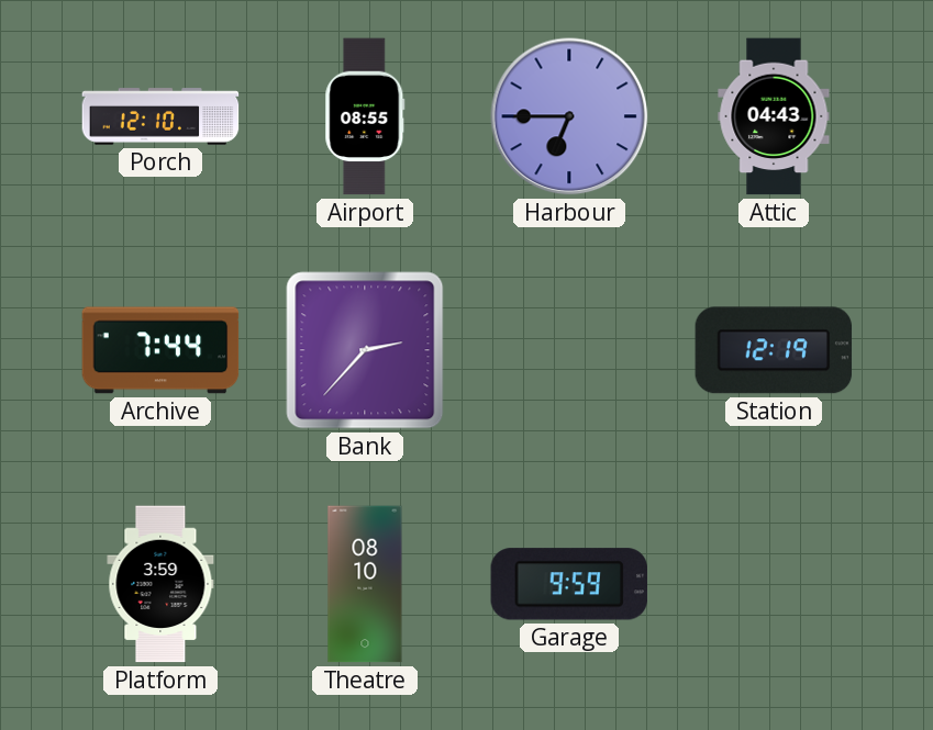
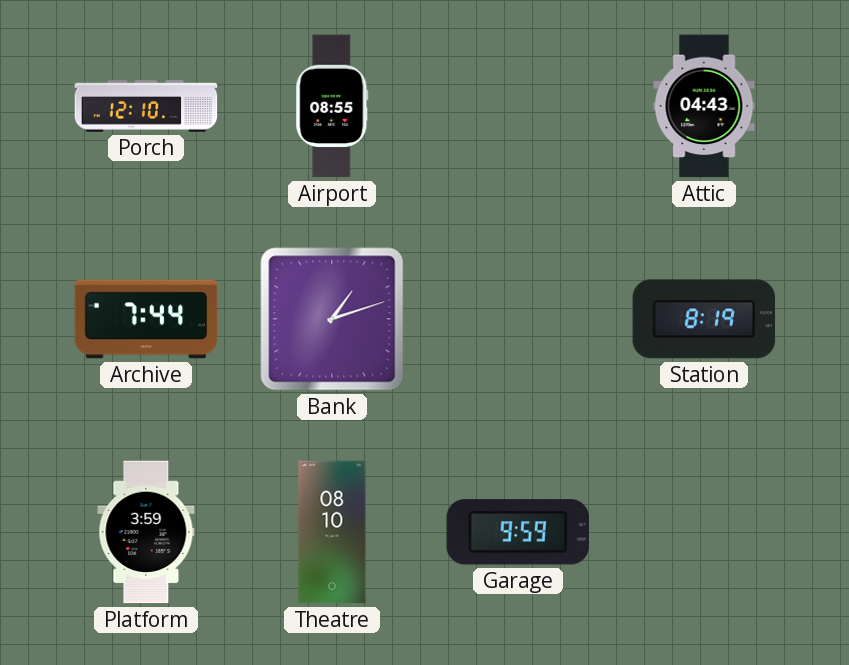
Harbour: 6:45 -> none
Bank: 2:37 -> 1:12
Station: 12:19 -> 8:19
